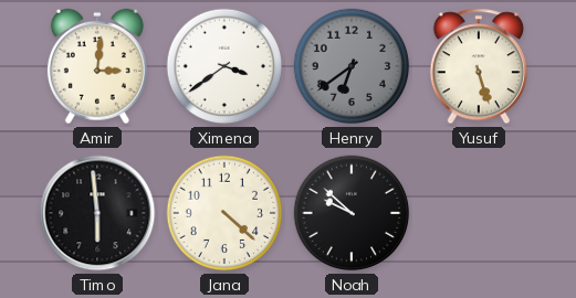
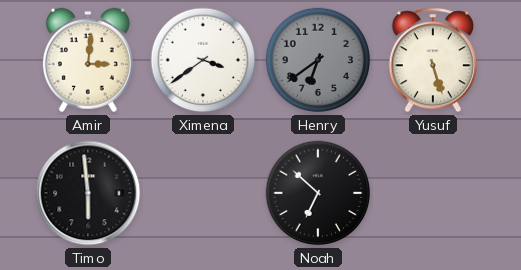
Jana: 4:22 -> none
Noah: 9:52 -> 6:52
